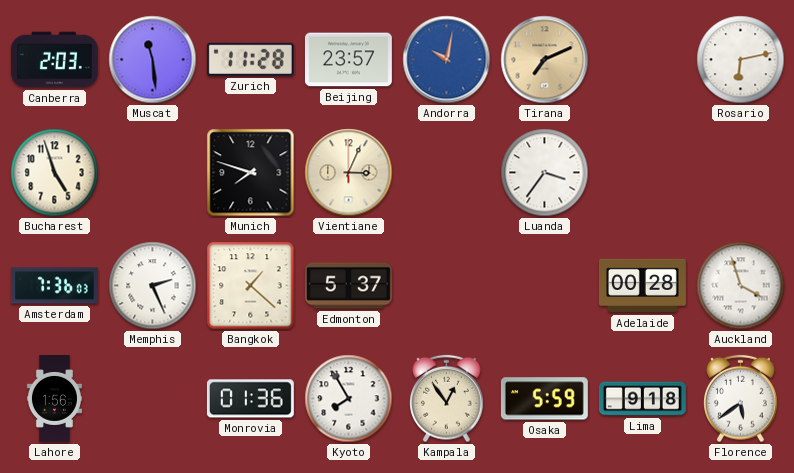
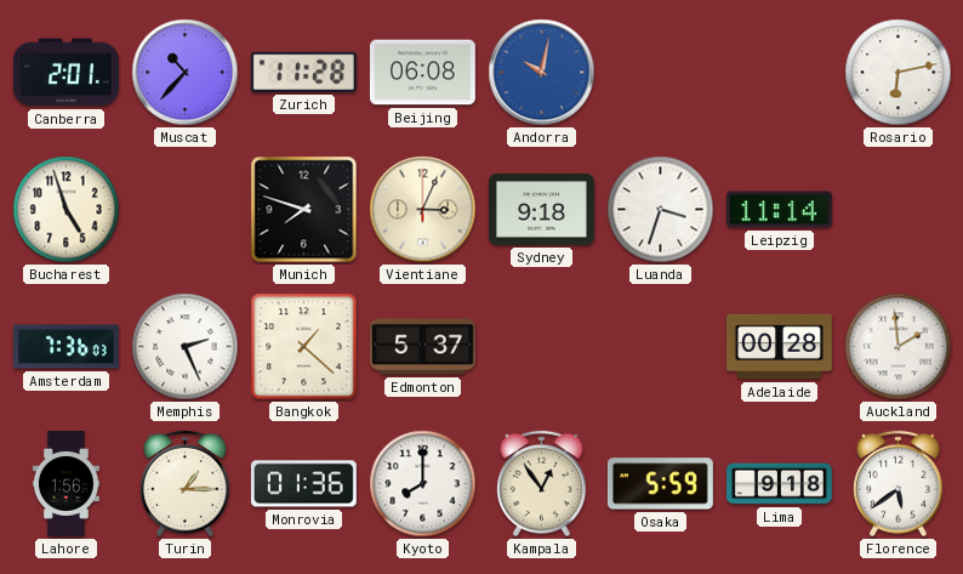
Canberra: 2:03 -> 2:01
Muscat: 11:29 -> 10:37
Beijing: 23:57 -> 06:08
Tirana: 7:11 -> none
Sydney: none -> 9:18
Luanda: 3:36 -> 3:33
Leipzig: none -> 11:14
Auckland: 3:57 -> 1:59
Turin: none -> 1:15
Kyoto: 7:55 -> 8:00
